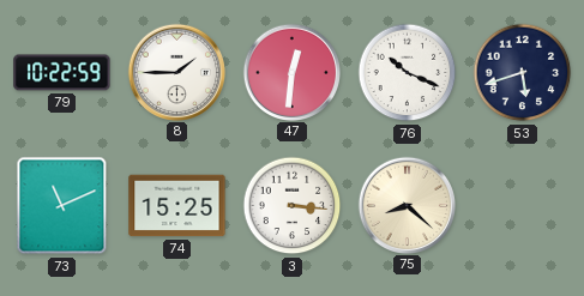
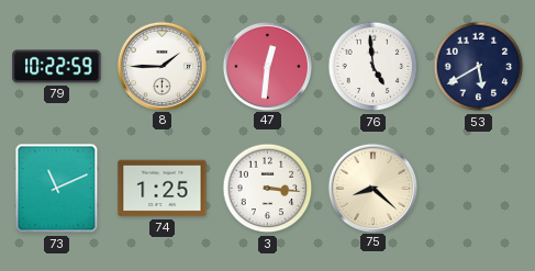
76: 10:19 -> 4:59
53: 5:42 -> 5:40
74: 15:25 -> 1:25
